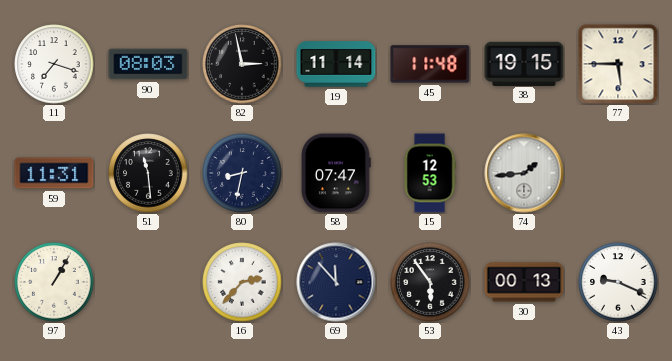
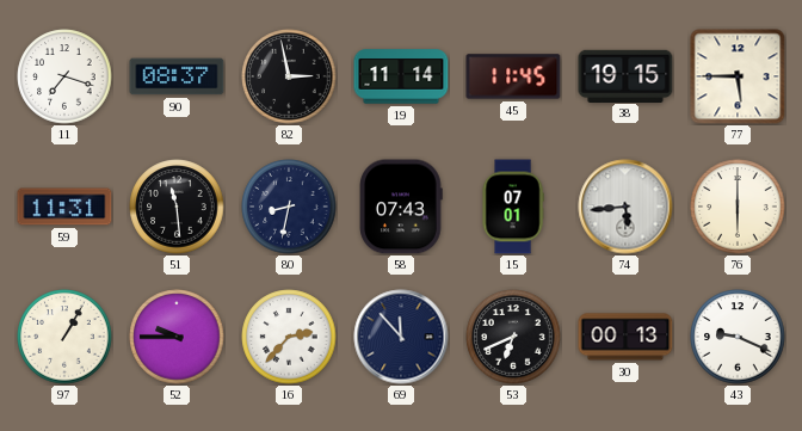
90: 08:03 -> 08:37
45: 11:48 -> 11:45
58: 07:47 -> 07:43
15: 12:53 -> 07:01
74: 1:44 -> 5:44
76: none -> 6:00
52: none -> 9:45
53: 5:54 -> 6:41
